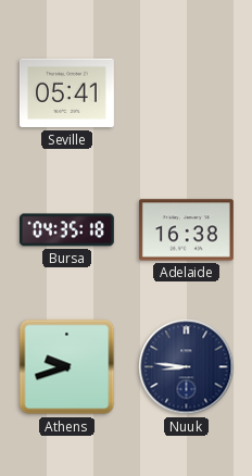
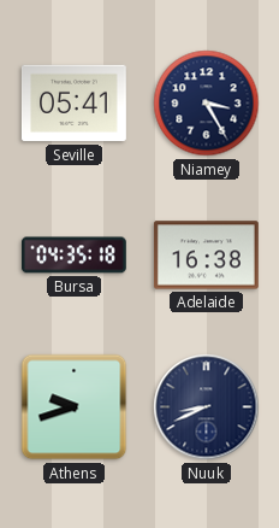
Niamey: none -> 3:25
Nuuk: 8:46 -> 8:41
